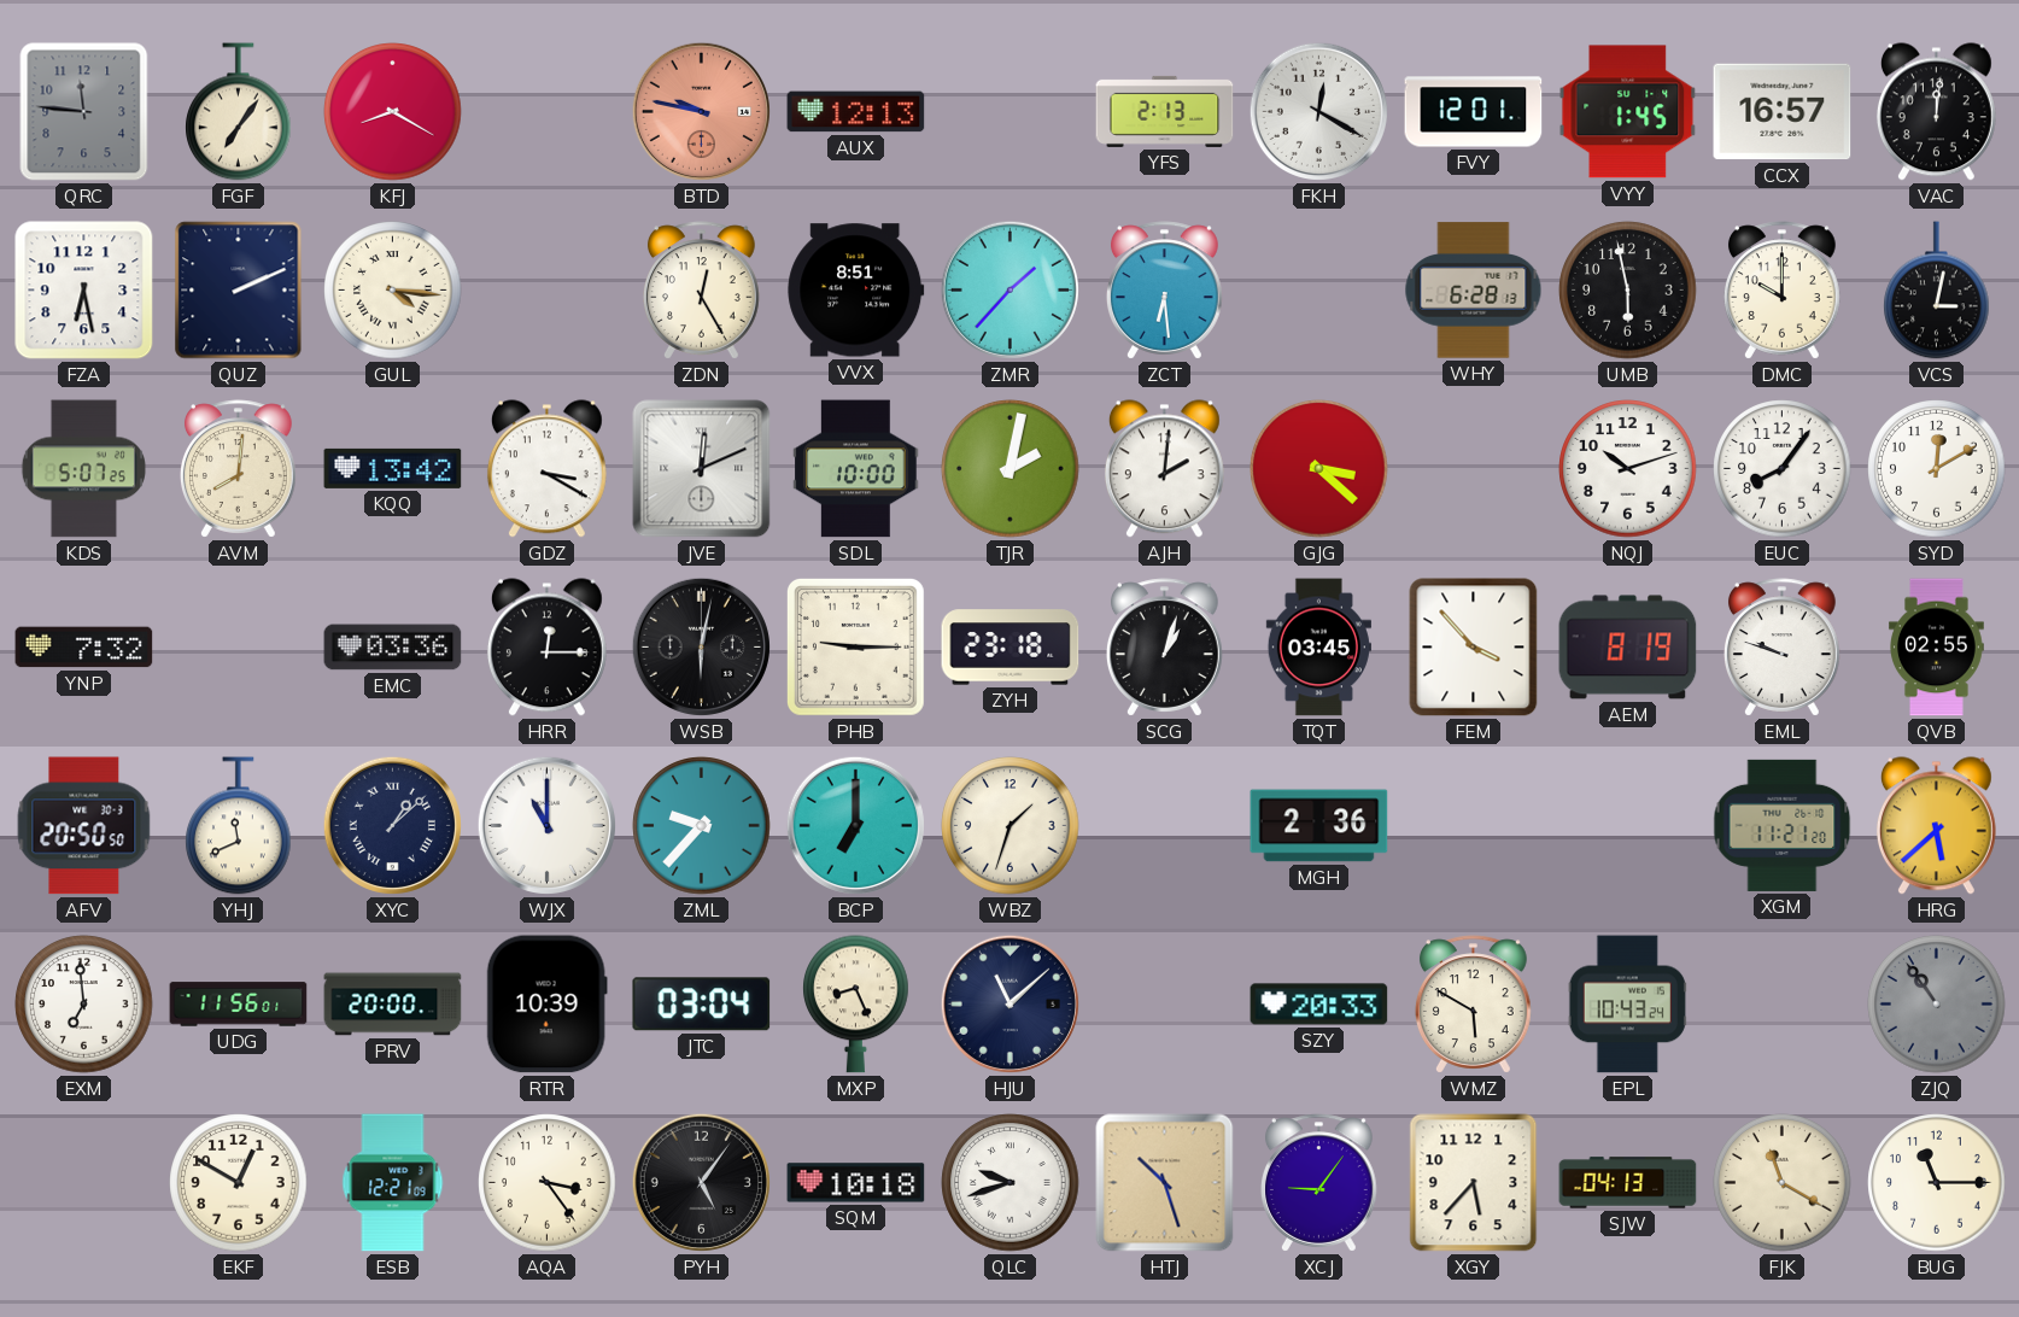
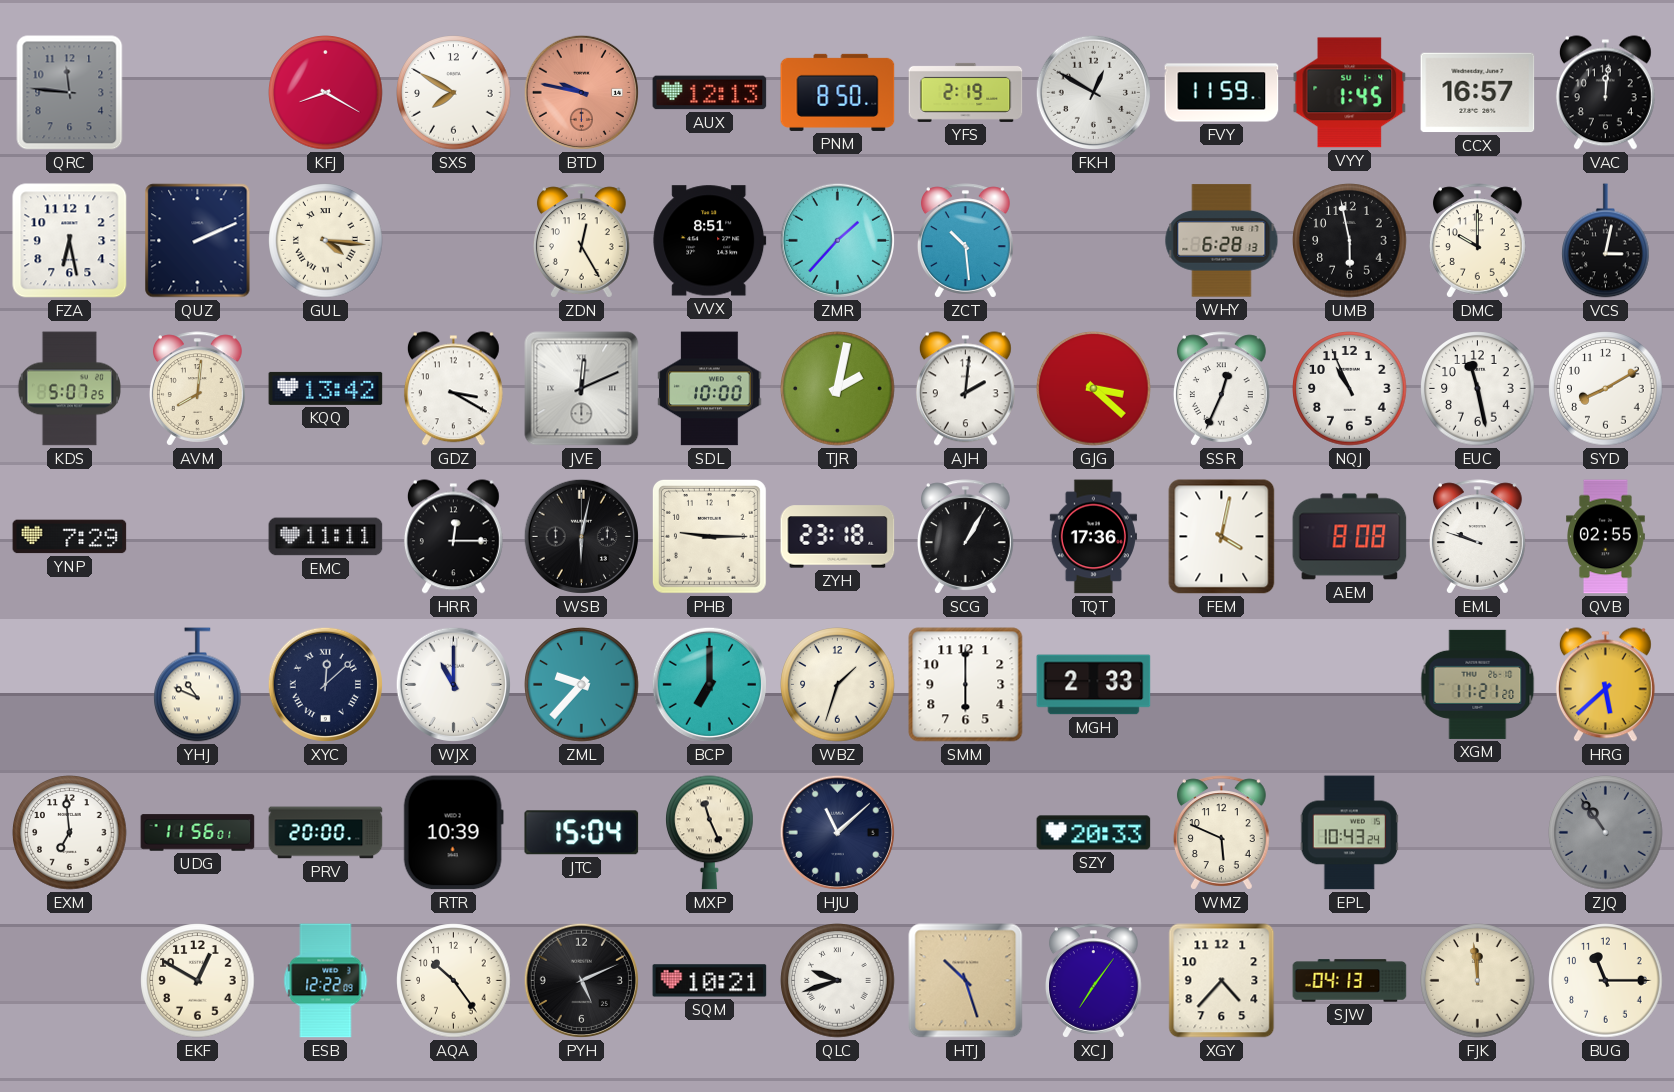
FGF: 7:06 -> none
SXS: none -> 7:50
PNM: none -> 8:50
YFS: 2:13 -> 2:19
FKH: 12:20 -> 12:50
FVY: 12:01 -> 11:59
ZCT: 6:29 -> 10:29
SSR: none -> 12:34
NQJ: 10:12 -> 10:56
EUC: 8:06 -> 11:28
SYD: 12:10 -> 8:10
YNP: 7:32 -> 7:29
EMC: 03:36 -> 11:11
SCG: 1:03 -> 1:05
TQT: 03:45 -> 17:36
FEM: 3:53 -> 4:02
AEM: 8:19 -> 8:08
AFV: 20:50 -> none
YHJ: 11:41 -> 10:49
XYC: 1:08 -> 12:08
SMM: none -> 6:00
MGH: 2:36 -> 2:33
JTC: 03:04 -> 15:04
MXP: 8:26 -> 11:26
WMZ: 5:50 -> 5:49
ESB: 12:21 -> 12:22
AQA: 3:24 -> 10:24
PYH: 5:06 -> 5:11
SQM: 10:18 -> 10:21
XCJ: 9:06 -> 7:06
XGY: 5:37 -> 4:37
FJK: 11:20 -> 11:59
